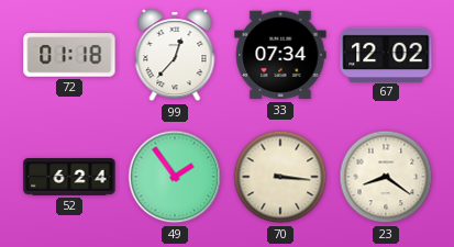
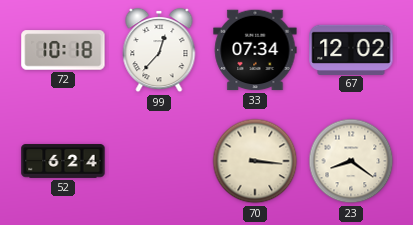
72: 01:18 -> 10:18
49: 1:54 -> none
